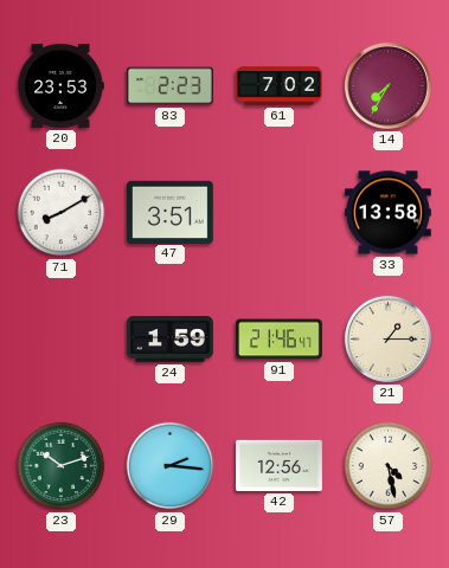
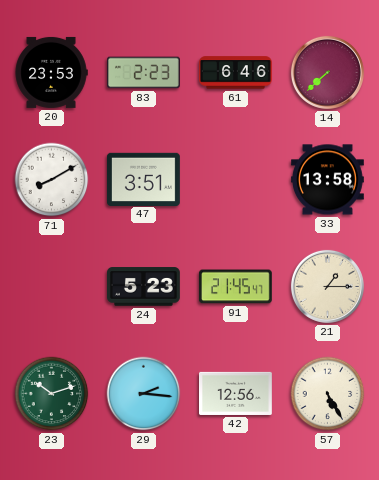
61: 7:02 -> 6:46
14: 7:35 -> 7:38
24: 1:59 -> 5:23
91: 21:46 -> 21:45
57: 4:28 -> 5:25
